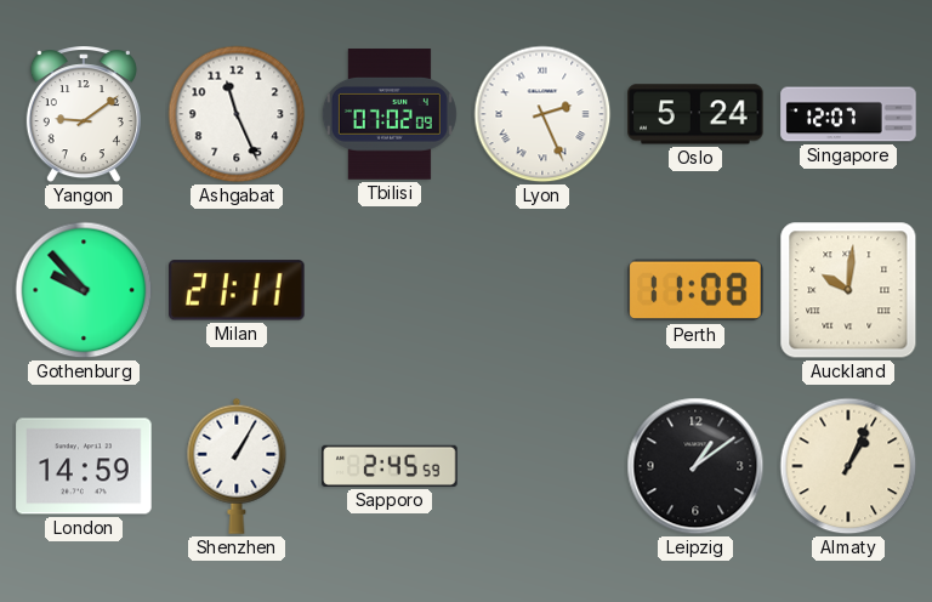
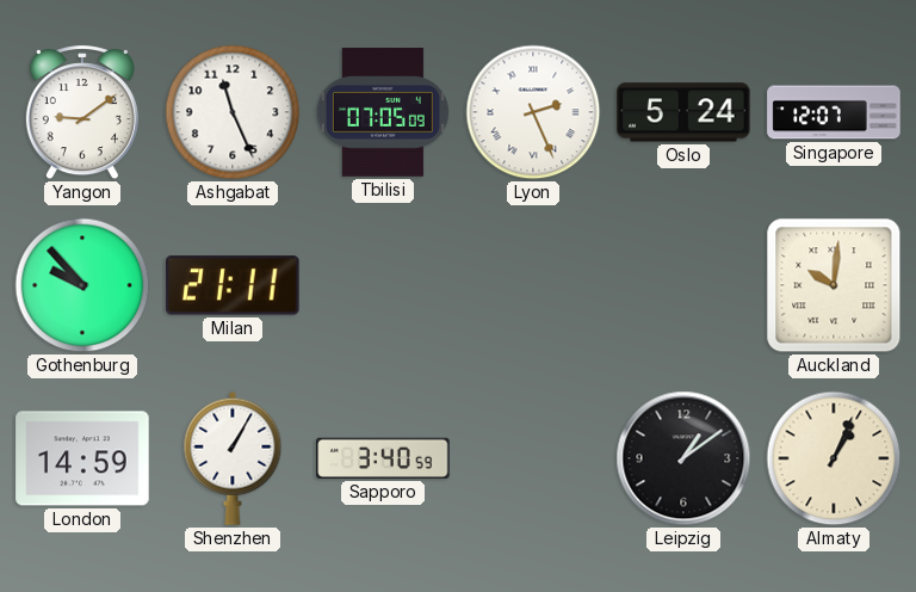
Tbilisi: 07:02 -> 07:05
Perth: 11:08 -> none
Sapporo: 2:45 -> 3:40
